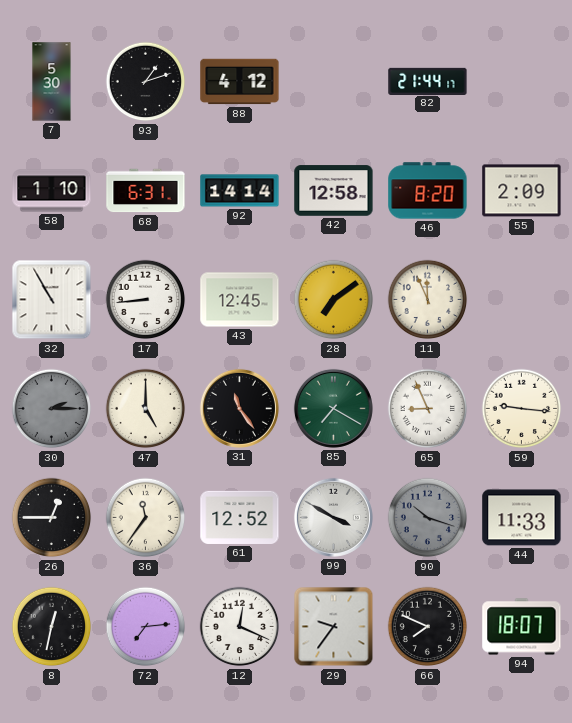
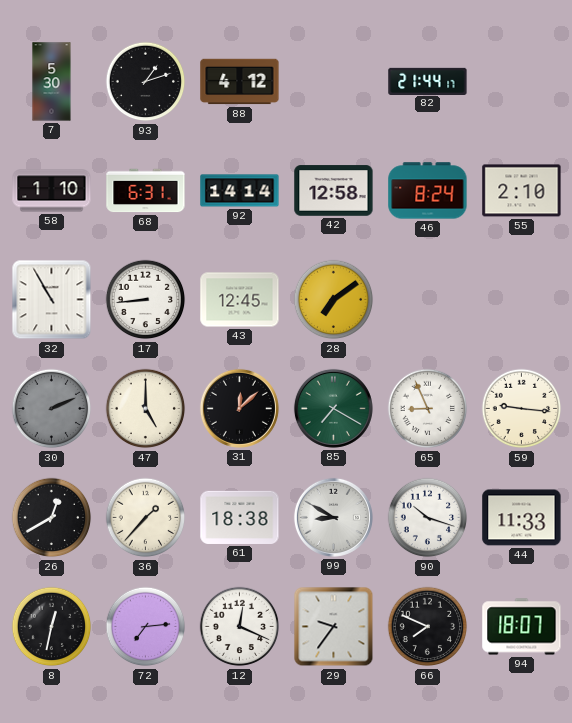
46: 8:20 -> 8:24
55: 2:09 -> 2:10
11: 11:56 -> none
30: 2:15 -> 2:11
31: 11:24 -> 12:08
26: 12:45 -> 12:40
36: 11:36 -> 1:37
61: 12:52 -> 18:38
99: 3:50 -> 8:50
90 dial: grey -> white
